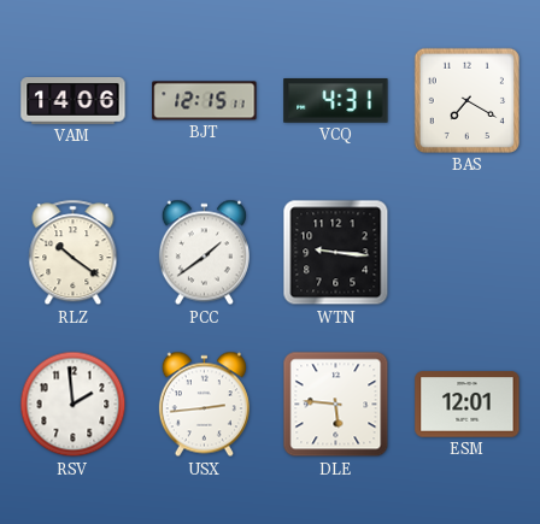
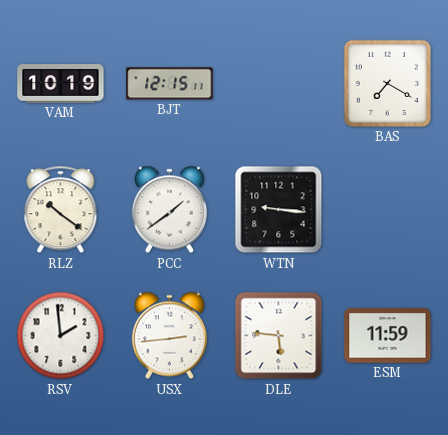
VAM: 14:06 -> 10:19
VCQ: 4:31 -> none
ESM: 12:01 -> 11:59
